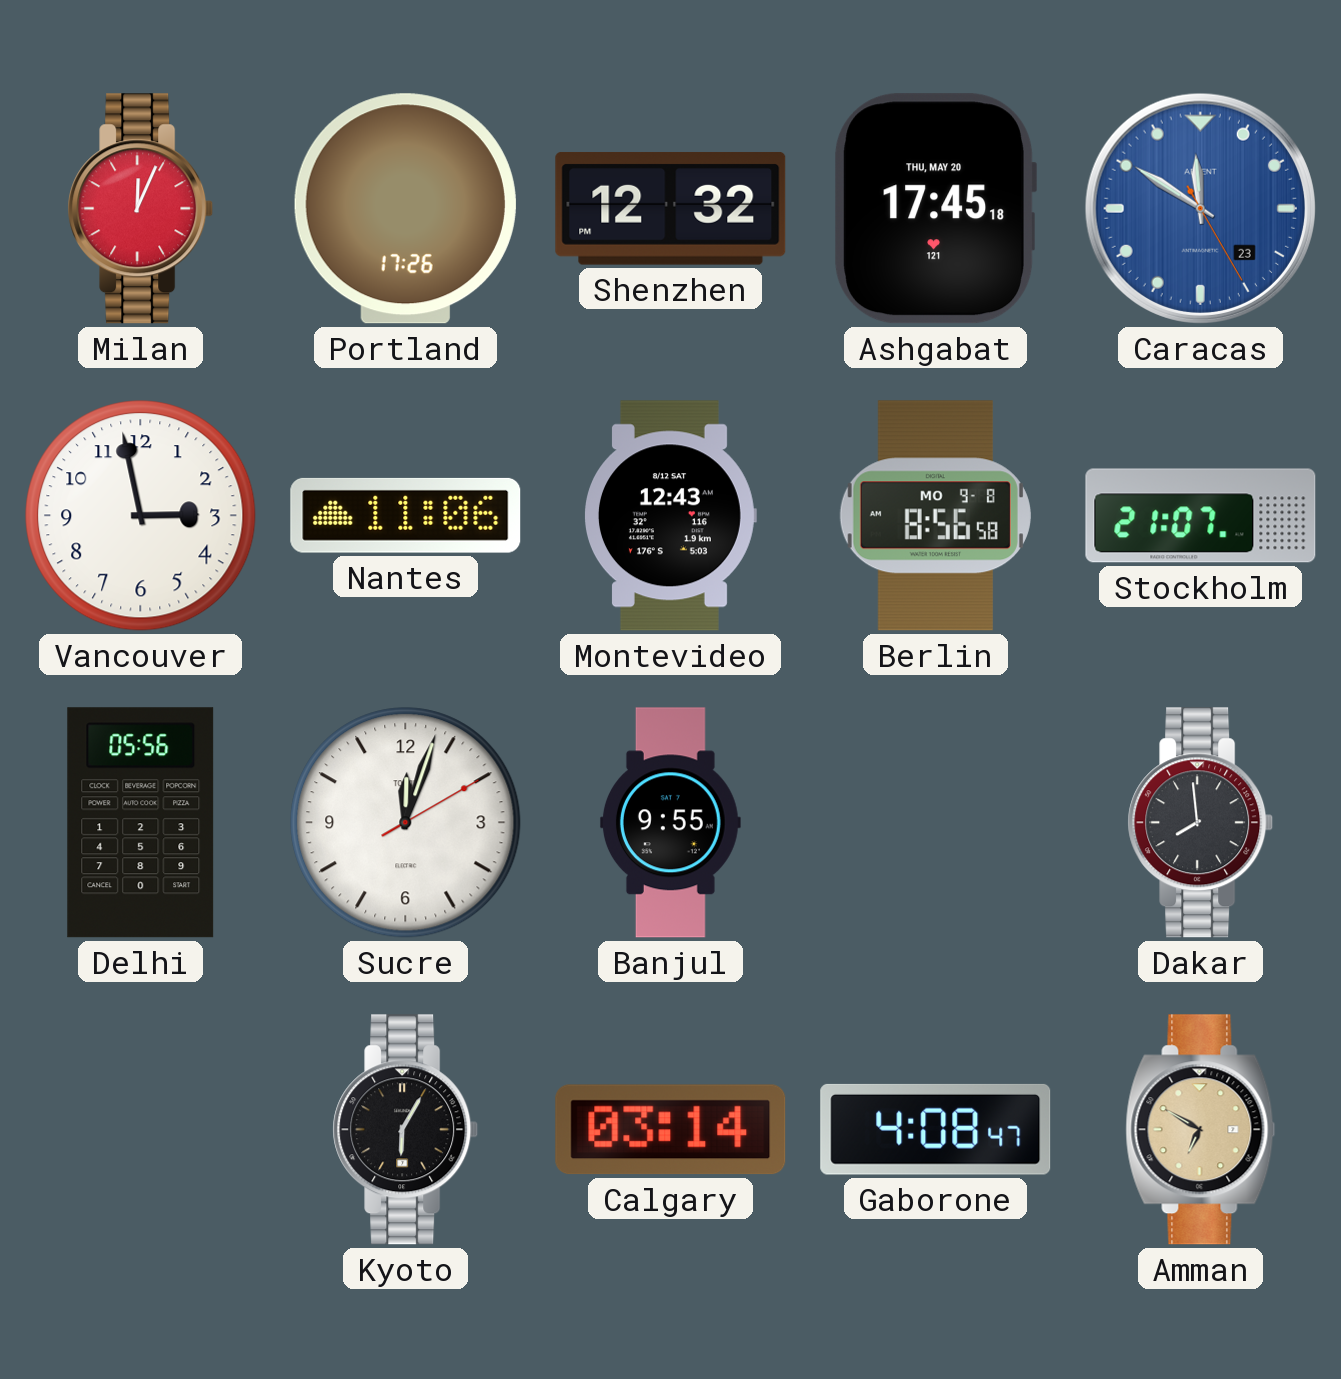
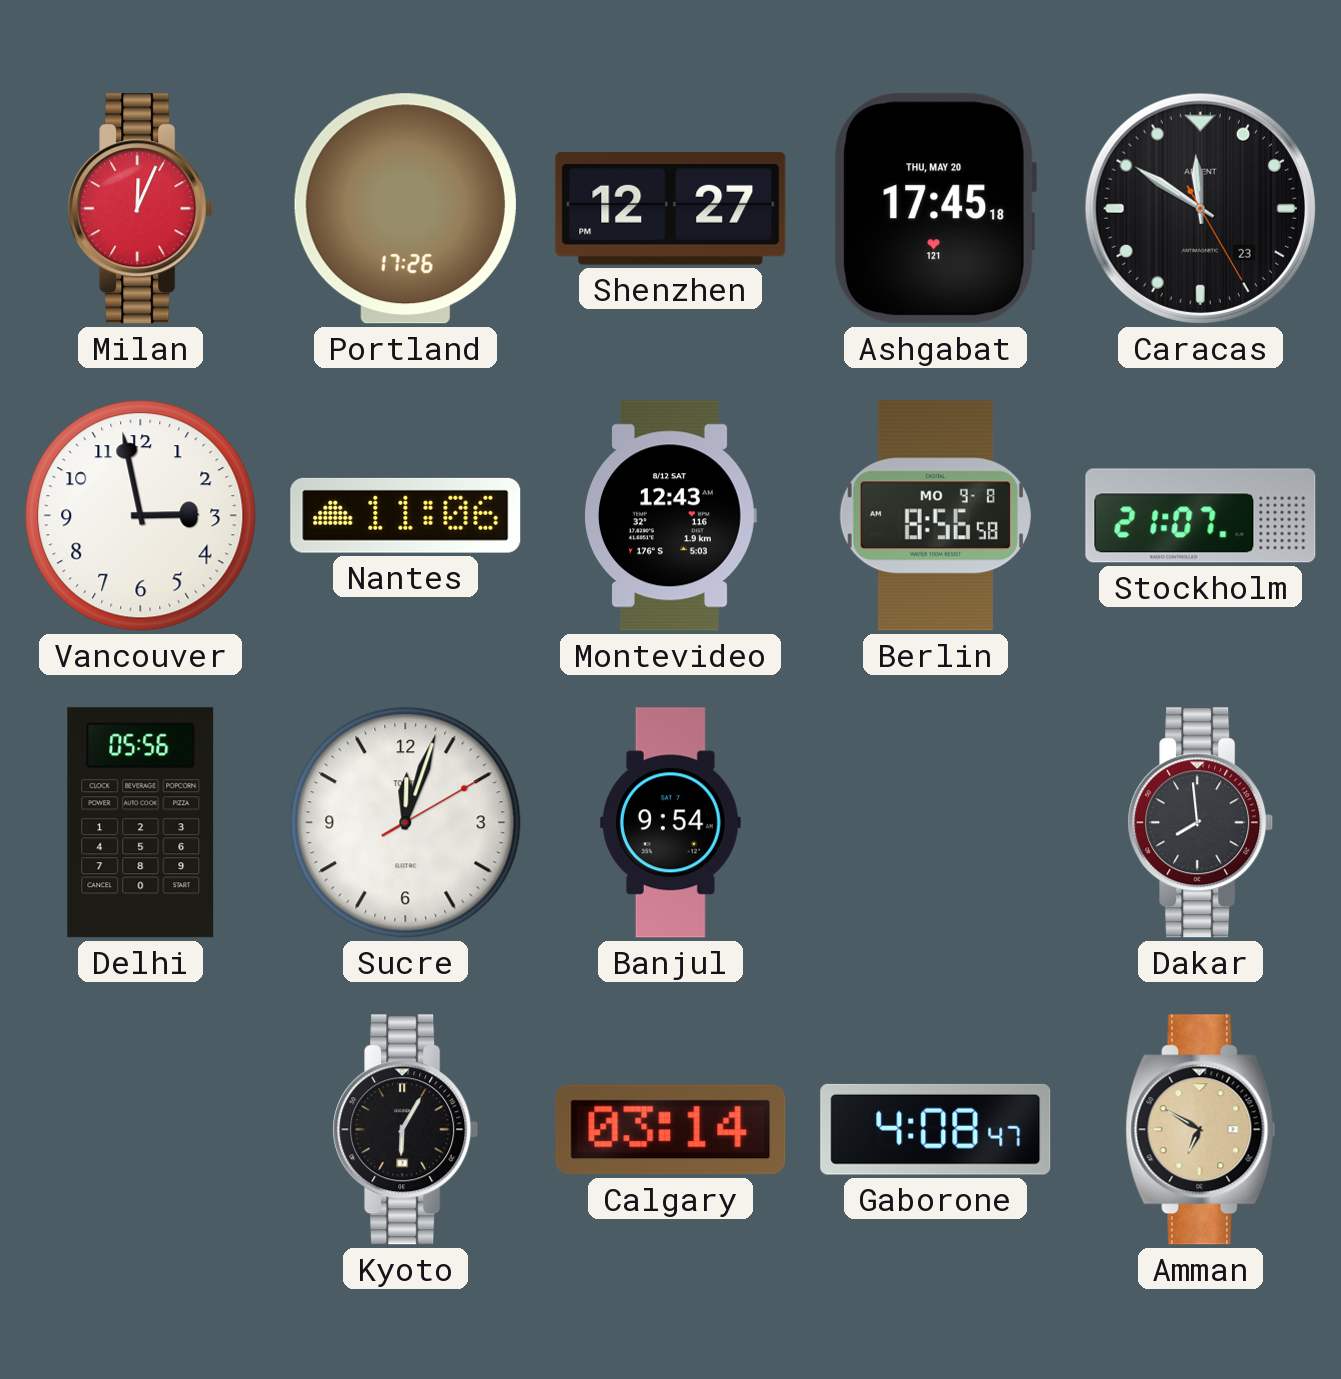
Shenzhen: 12:32 -> 12:27
Caracas dial: blue -> black
Banjul: 9:55 -> 9:54
